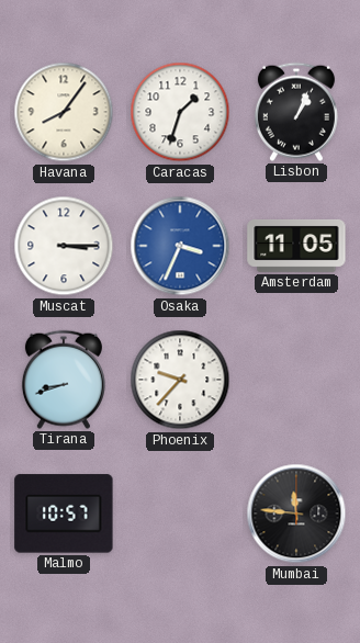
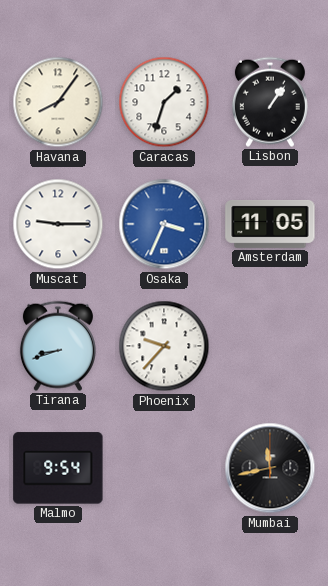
Lisbon: 1:04 -> 1:06
Muscat: 3:15 -> 9:15
Malmo: 10:57 -> 9:54
Mumbai: 11:46 -> 11:43
